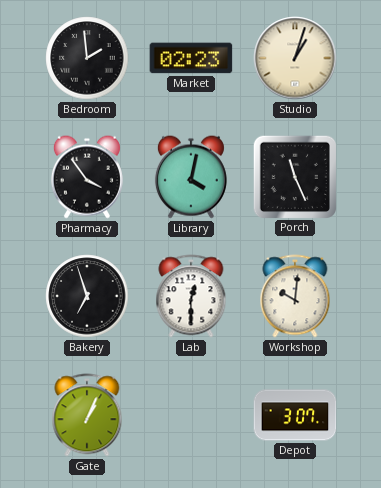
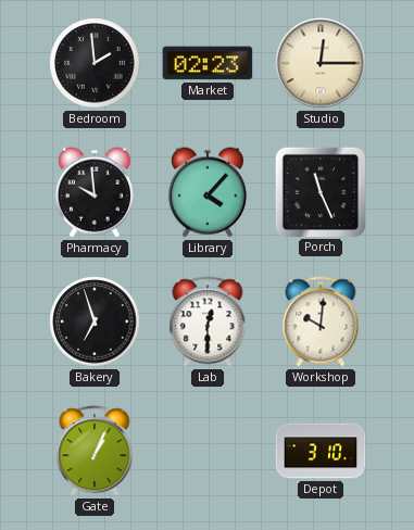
Studio: 1:03 -> 12:15
Pharmacy: 3:54 -> 9:59
Library: 4:02 -> 4:07
Depot: 3:07 -> 3:10
